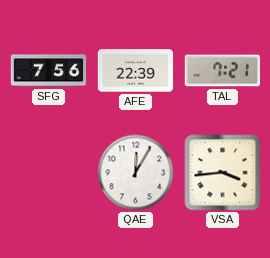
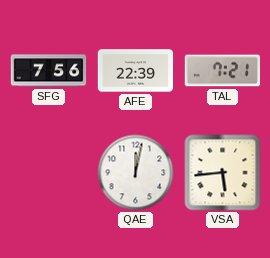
QAE: 12:05 -> 12:02
VSA: 3:44 -> 5:44
